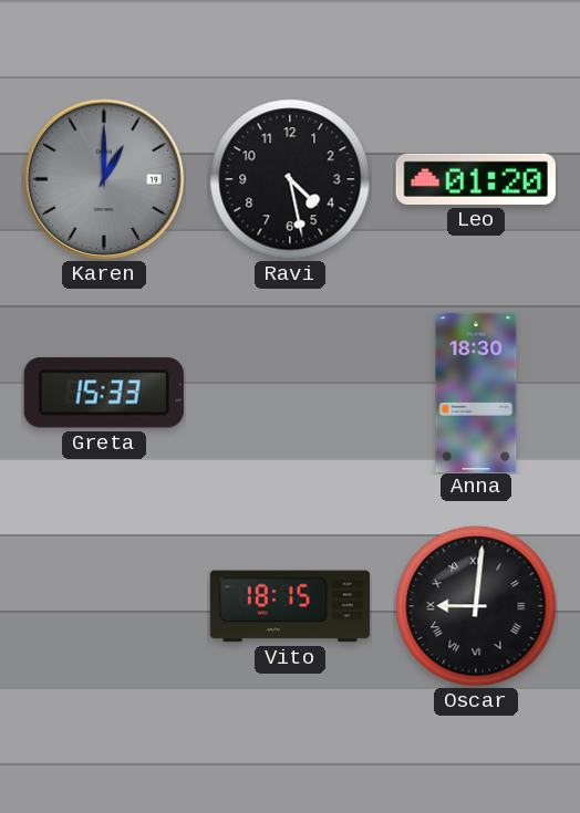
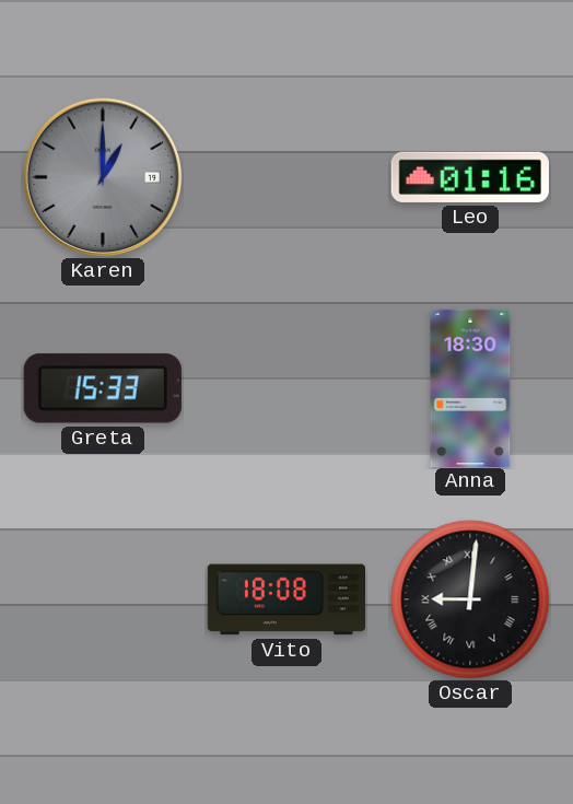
Ravi: 4:28 -> none
Leo: 01:20 -> 01:16
Vito: 18:15 -> 18:08
